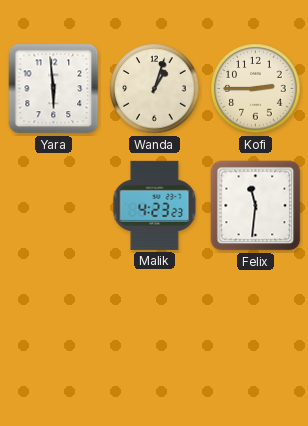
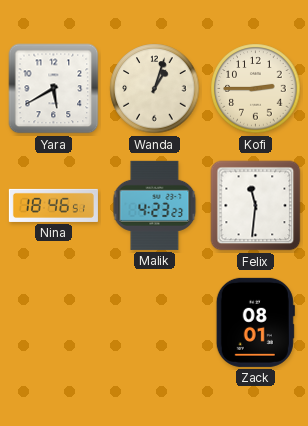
Yara: 5:59 -> 5:40
Nina: none -> 18:46
Zack: none -> 08:01
